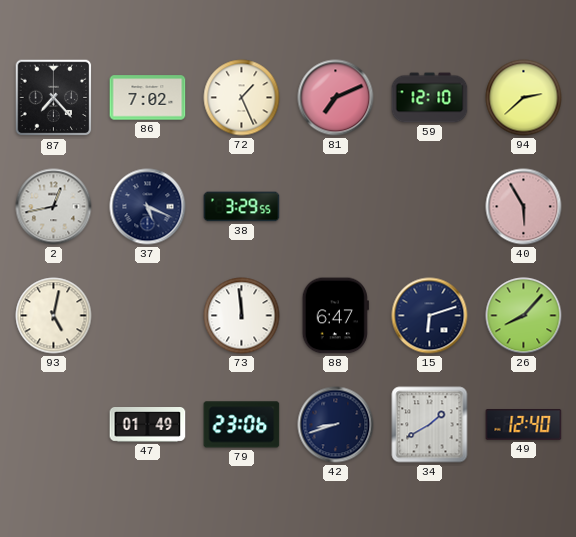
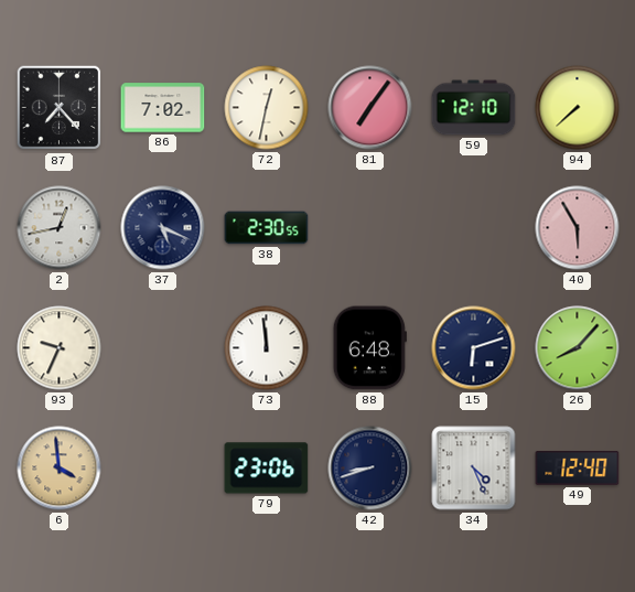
72: 1:26 -> 12:32
81: 7:11 -> 7:06
94: 2:38 -> 7:38
38: 3:29 -> 2:30
93: 5:02 -> 9:34
88: 6:47 -> 6:48
6: none -> 3:59
47: 01:49 -> none
34: 1:40 -> 4:26
